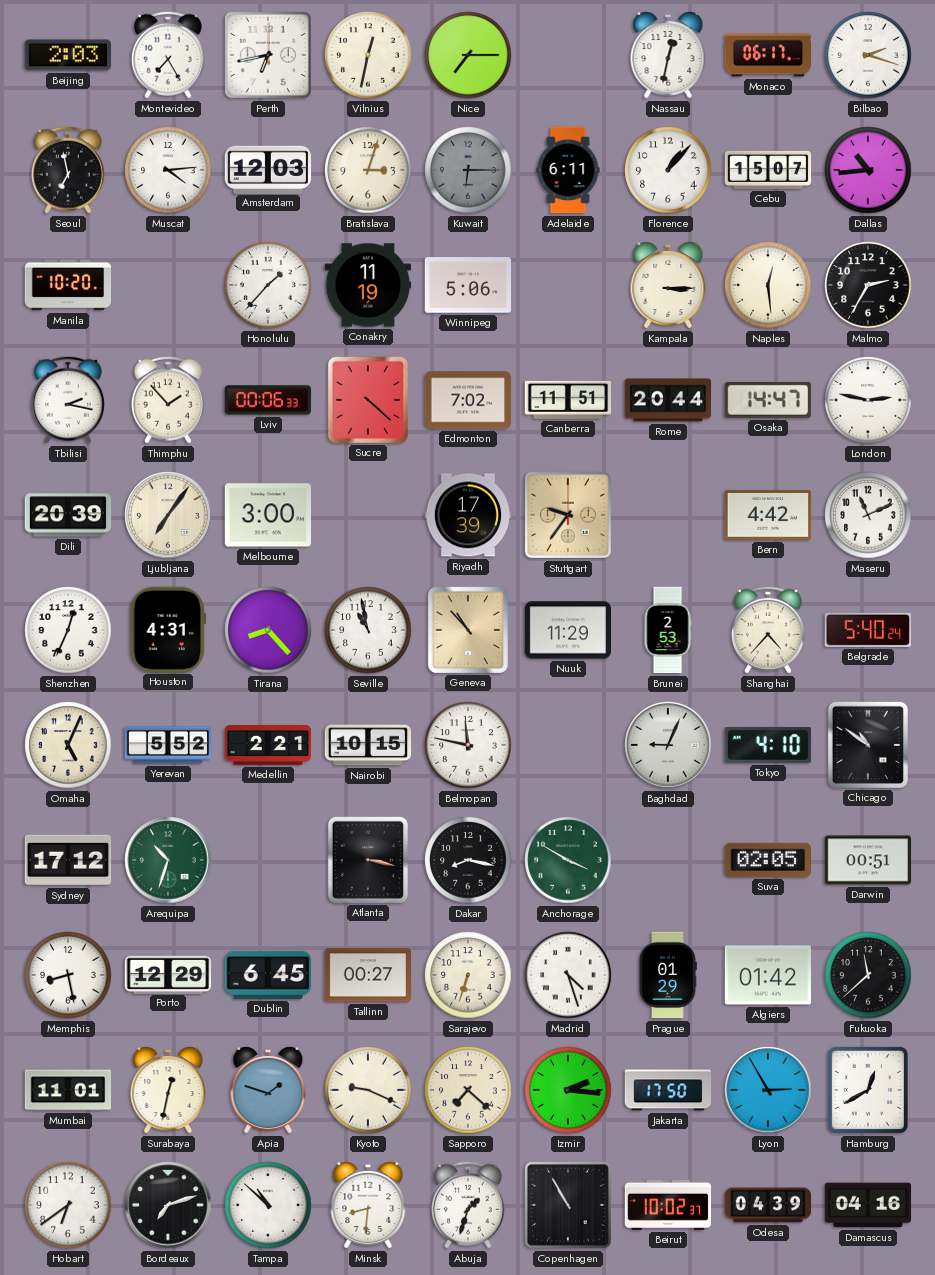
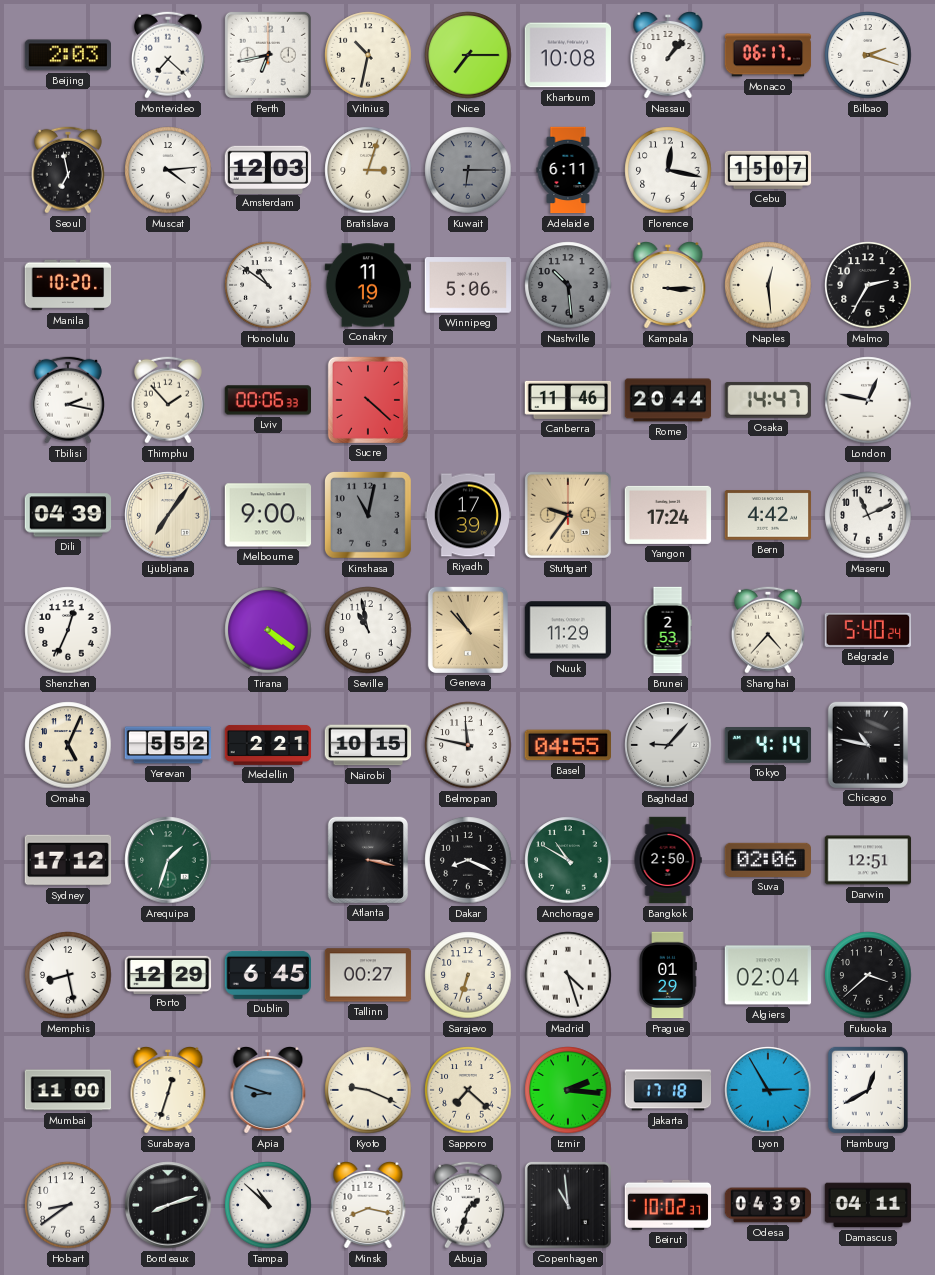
Montevideo: 7:25 -> 7:22
Vilnius: 12:32 -> 10:32
Khartoum: none -> 10:08
Nassau: 12:32 -> 1:07
Florence: 1:07 -> 12:17
Dallas: 10:44 -> none
Honolulu: 1:37 -> 10:51
Nashville: none -> 10:29
Edmonton: 7:02 -> none
Canberra: 11:51 -> 11:46
London: 2:47 -> 12:47
Dili: 20:39 -> 04:39
Melbourne: 3:00 -> 9:00
Kinshasa: none -> 11:02
Yangon: none -> 17:24
Houston: 4:31 -> none
Tirana: 8:23 -> 4:21
Basel: none -> 04:55
Baghdad: 9:04 -> 9:07
Tokyo: 4:10 -> 4:14
Chicago: 10:51 -> 10:47
Arequipa: 10:33 -> 1:33
Dakar: 8:17 -> 8:19
Anchorage: 3:50 -> 10:50
Bangkok: none -> 2:50
Suva: 02:05 -> 02:06
Darwin: 00:51 -> 12:51
Algiers: 01:42 -> 02:04
Fukuoka: 11:38 -> 3:38
Mumbai: 11:01 -> 11:00
Surabaya: 12:32 -> 12:33
Apia: 1:48 -> 8:48
Jakarta: 17:50 -> 17:18
Hobart: 6:39 -> 8:39
Bordeaux: 7:12 -> 8:12
Minsk: 8:31 -> 8:17
Copenhagen: 10:55 -> 10:59
Damascus: 04:16 -> 04:11
